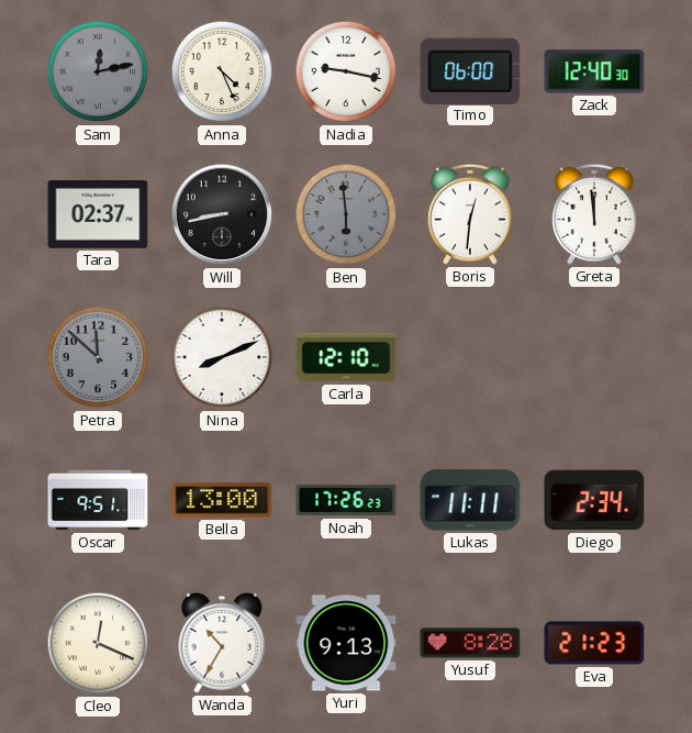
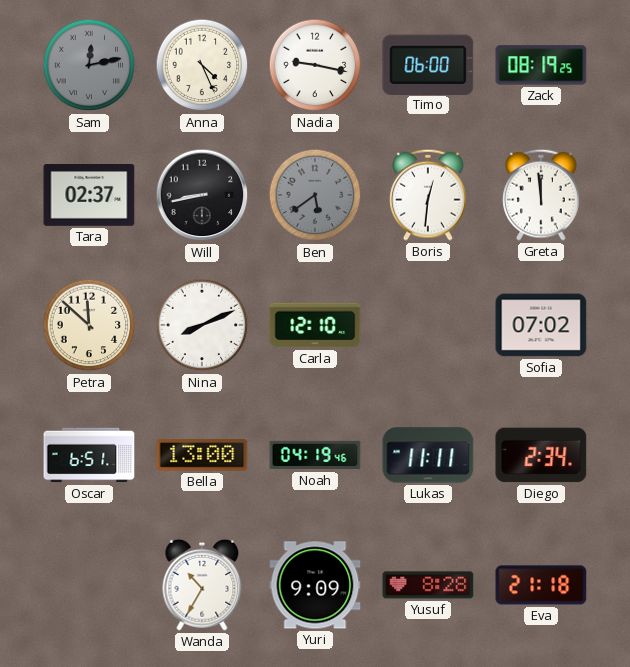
Zack: 12:40 -> 08:19
Ben: 5:59 -> 5:39
Petra dial: grey -> cream
Sofia: none -> 07:02
Oscar: 9:51 -> 6:51
Noah: 17:26 -> 04:19
Cleo: 12:19 -> none
Yuri: 9:13 -> 9:09
Eva: 21:23 -> 21:18
